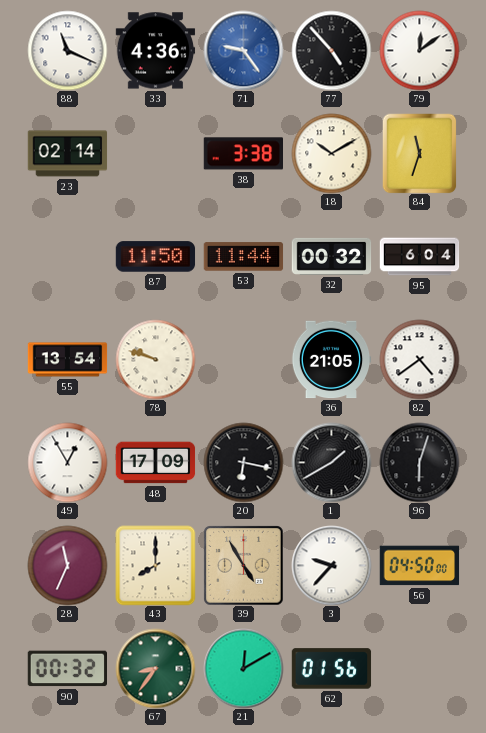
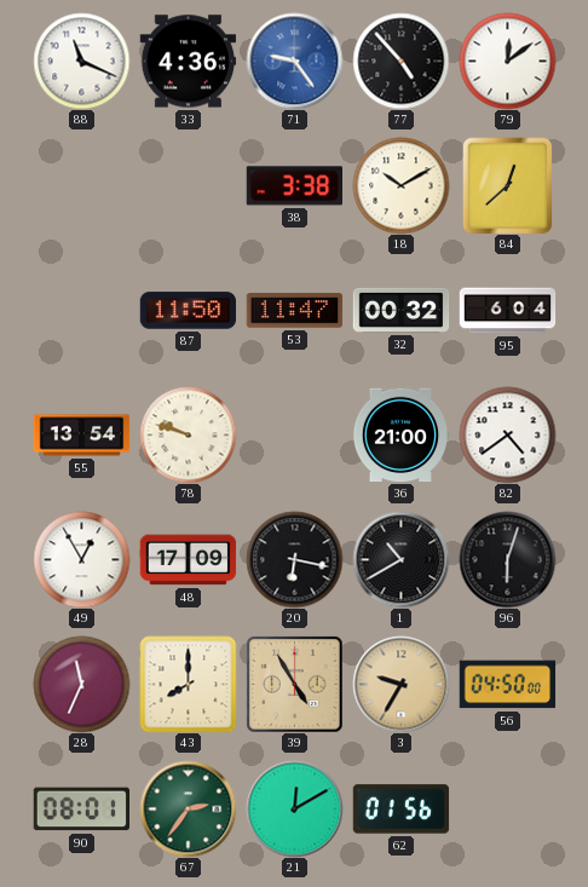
23: 02:14 -> none
84: 11:33 -> 12:38
53: 11:44 -> 11:47
36: 21:05 -> 21:00
1: 1:40 -> 10:40
3: 9:37 -> 9:35
3 dial: white -> champagne
90: 00:32 -> 08:01
67: 8:36 -> 2:36
